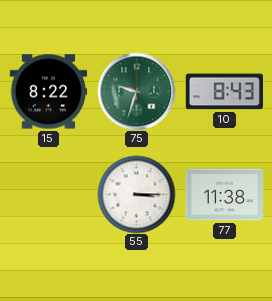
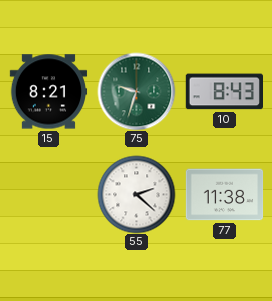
15: 8:22 -> 8:21
55: 3:15 -> 2:22
